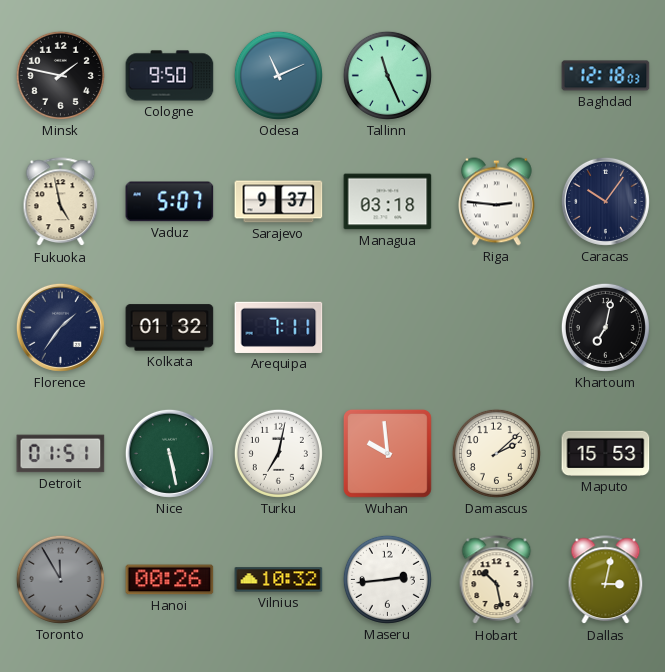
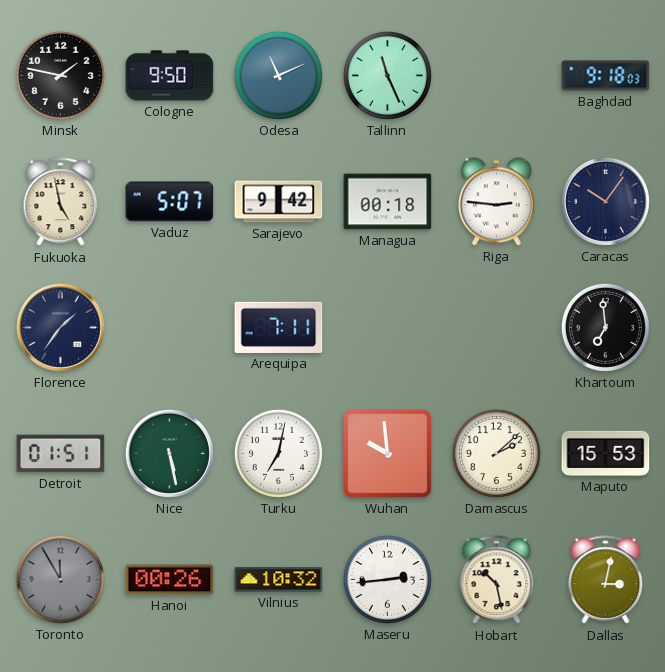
Baghdad: 12:18 -> 9:18
Sarajevo: 9:37 -> 9:42
Managua: 03:18 -> 00:18
Kolkata: 01:32 -> none
Khartoum: 7:02 -> 6:59
